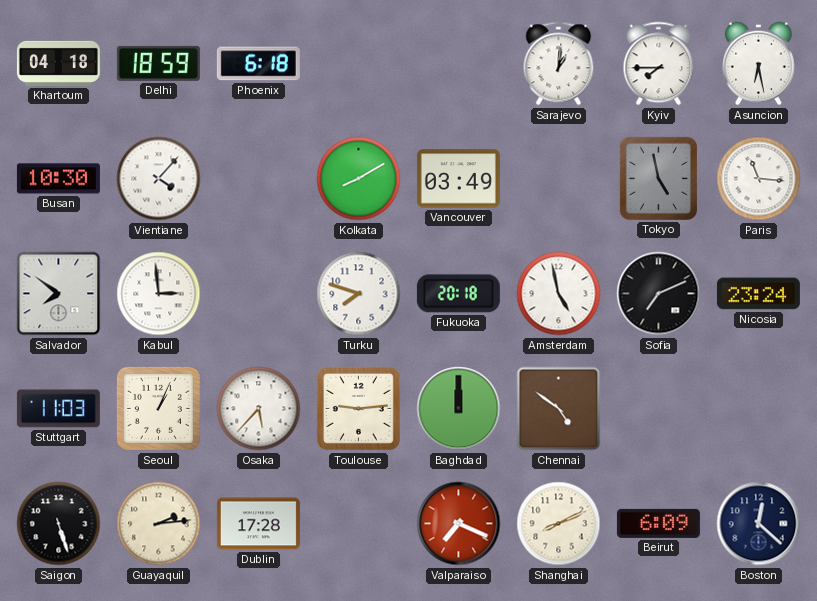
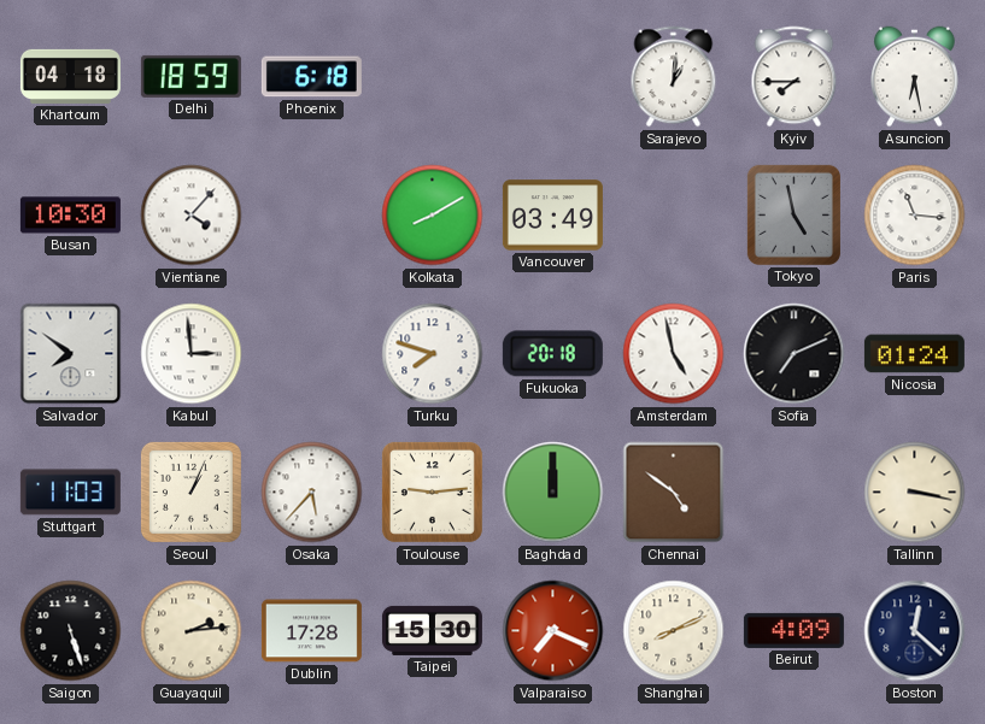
Nicosia: 23:24 -> 01:24
Tallinn: none -> 3:17
Taipei: none -> 15:30
Beirut: 6:09 -> 4:09
